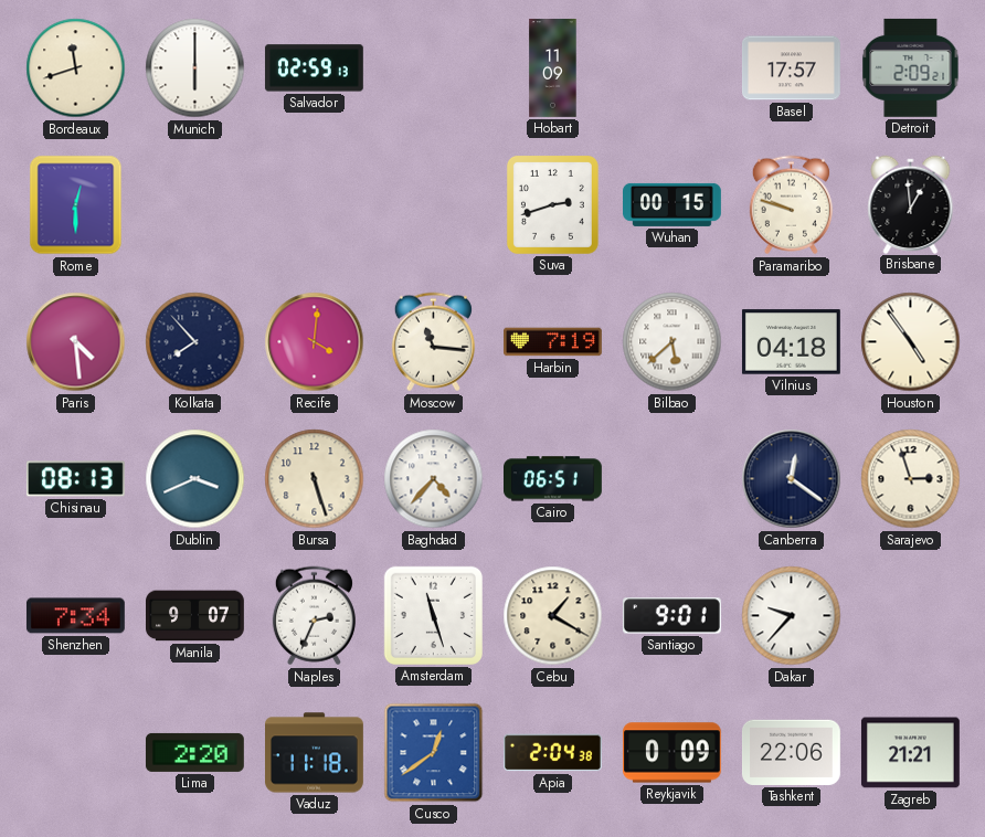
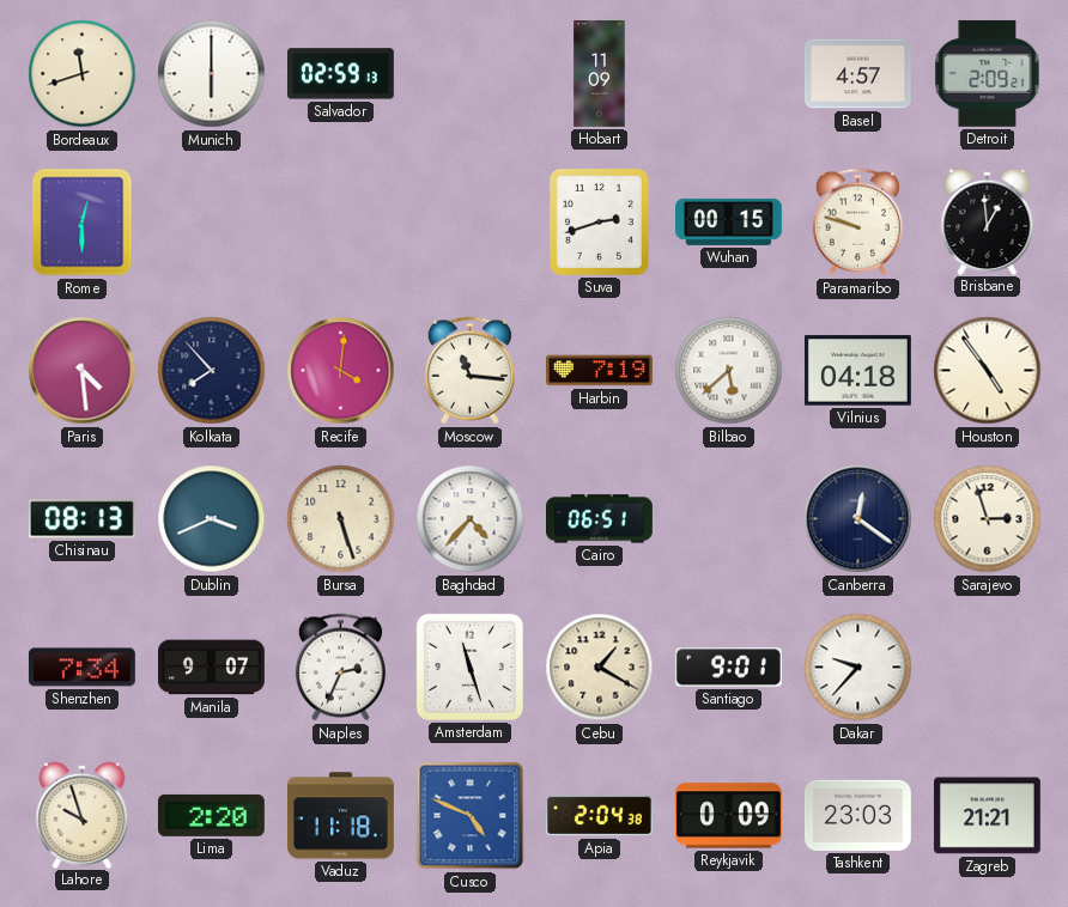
Basel: 17:57 -> 4:57
Lahore: none -> 9:57
Cusco: 12:39 -> 4:49
Tashkent: 22:06 -> 23:03
